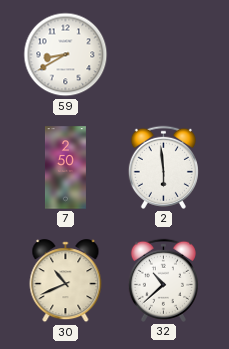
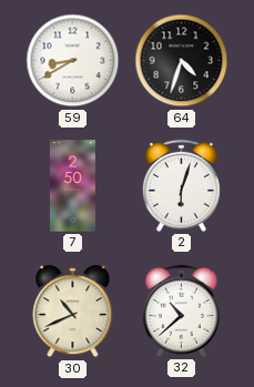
64: none -> 4:33
2: 5:59 -> 6:03
